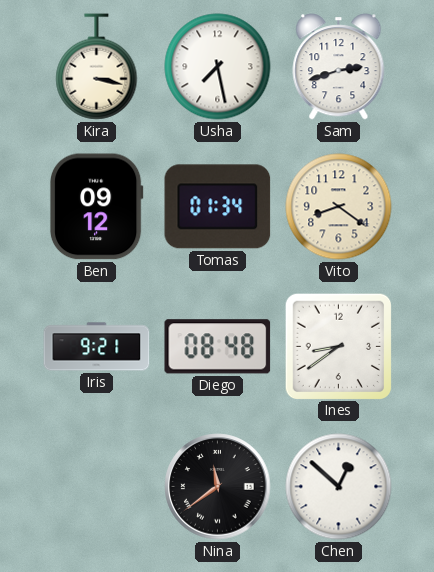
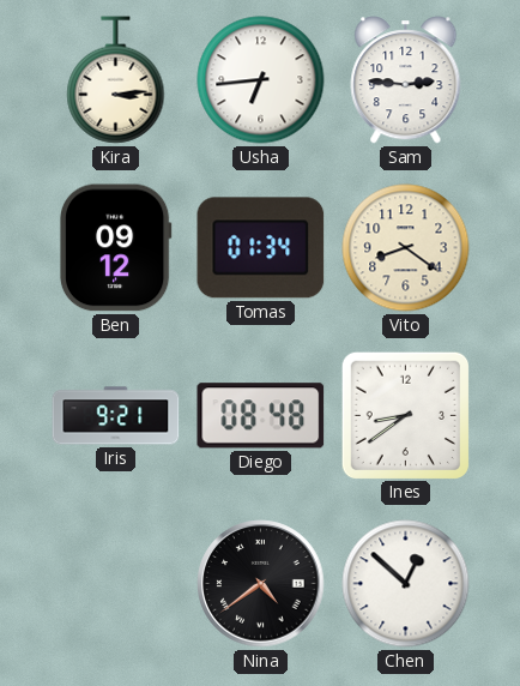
Kira: 3:17 -> 3:14
Usha: 7:28 -> 6:44
Sam: 2:42 -> 2:46
Nina: 11:39 -> 4:39
